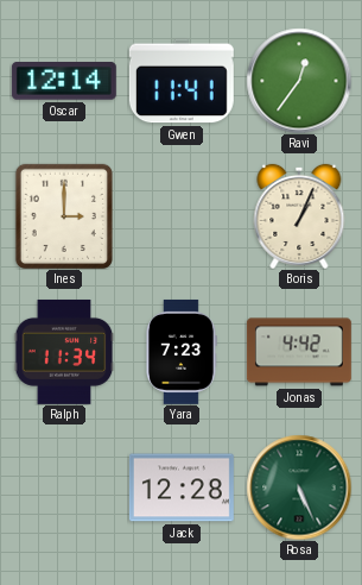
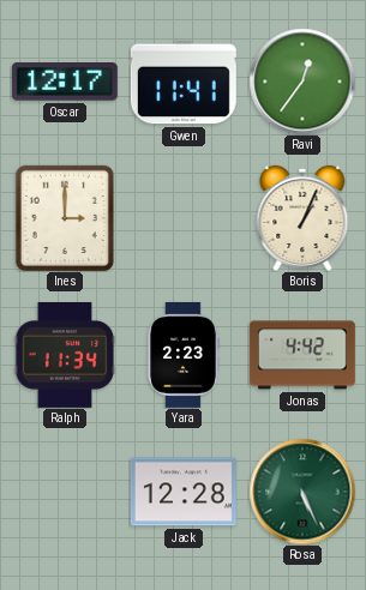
Oscar: 12:14 -> 12:17
Yara: 7:23 -> 2:23
